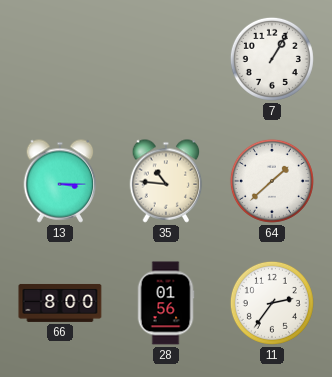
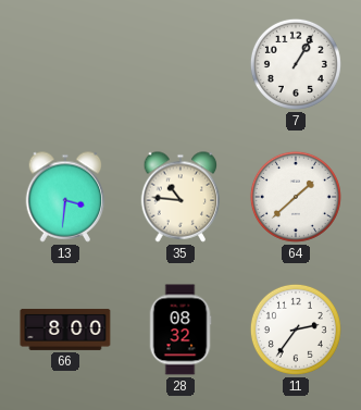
13: 3:15 -> 3:31
28: 01:56 -> 08:32
